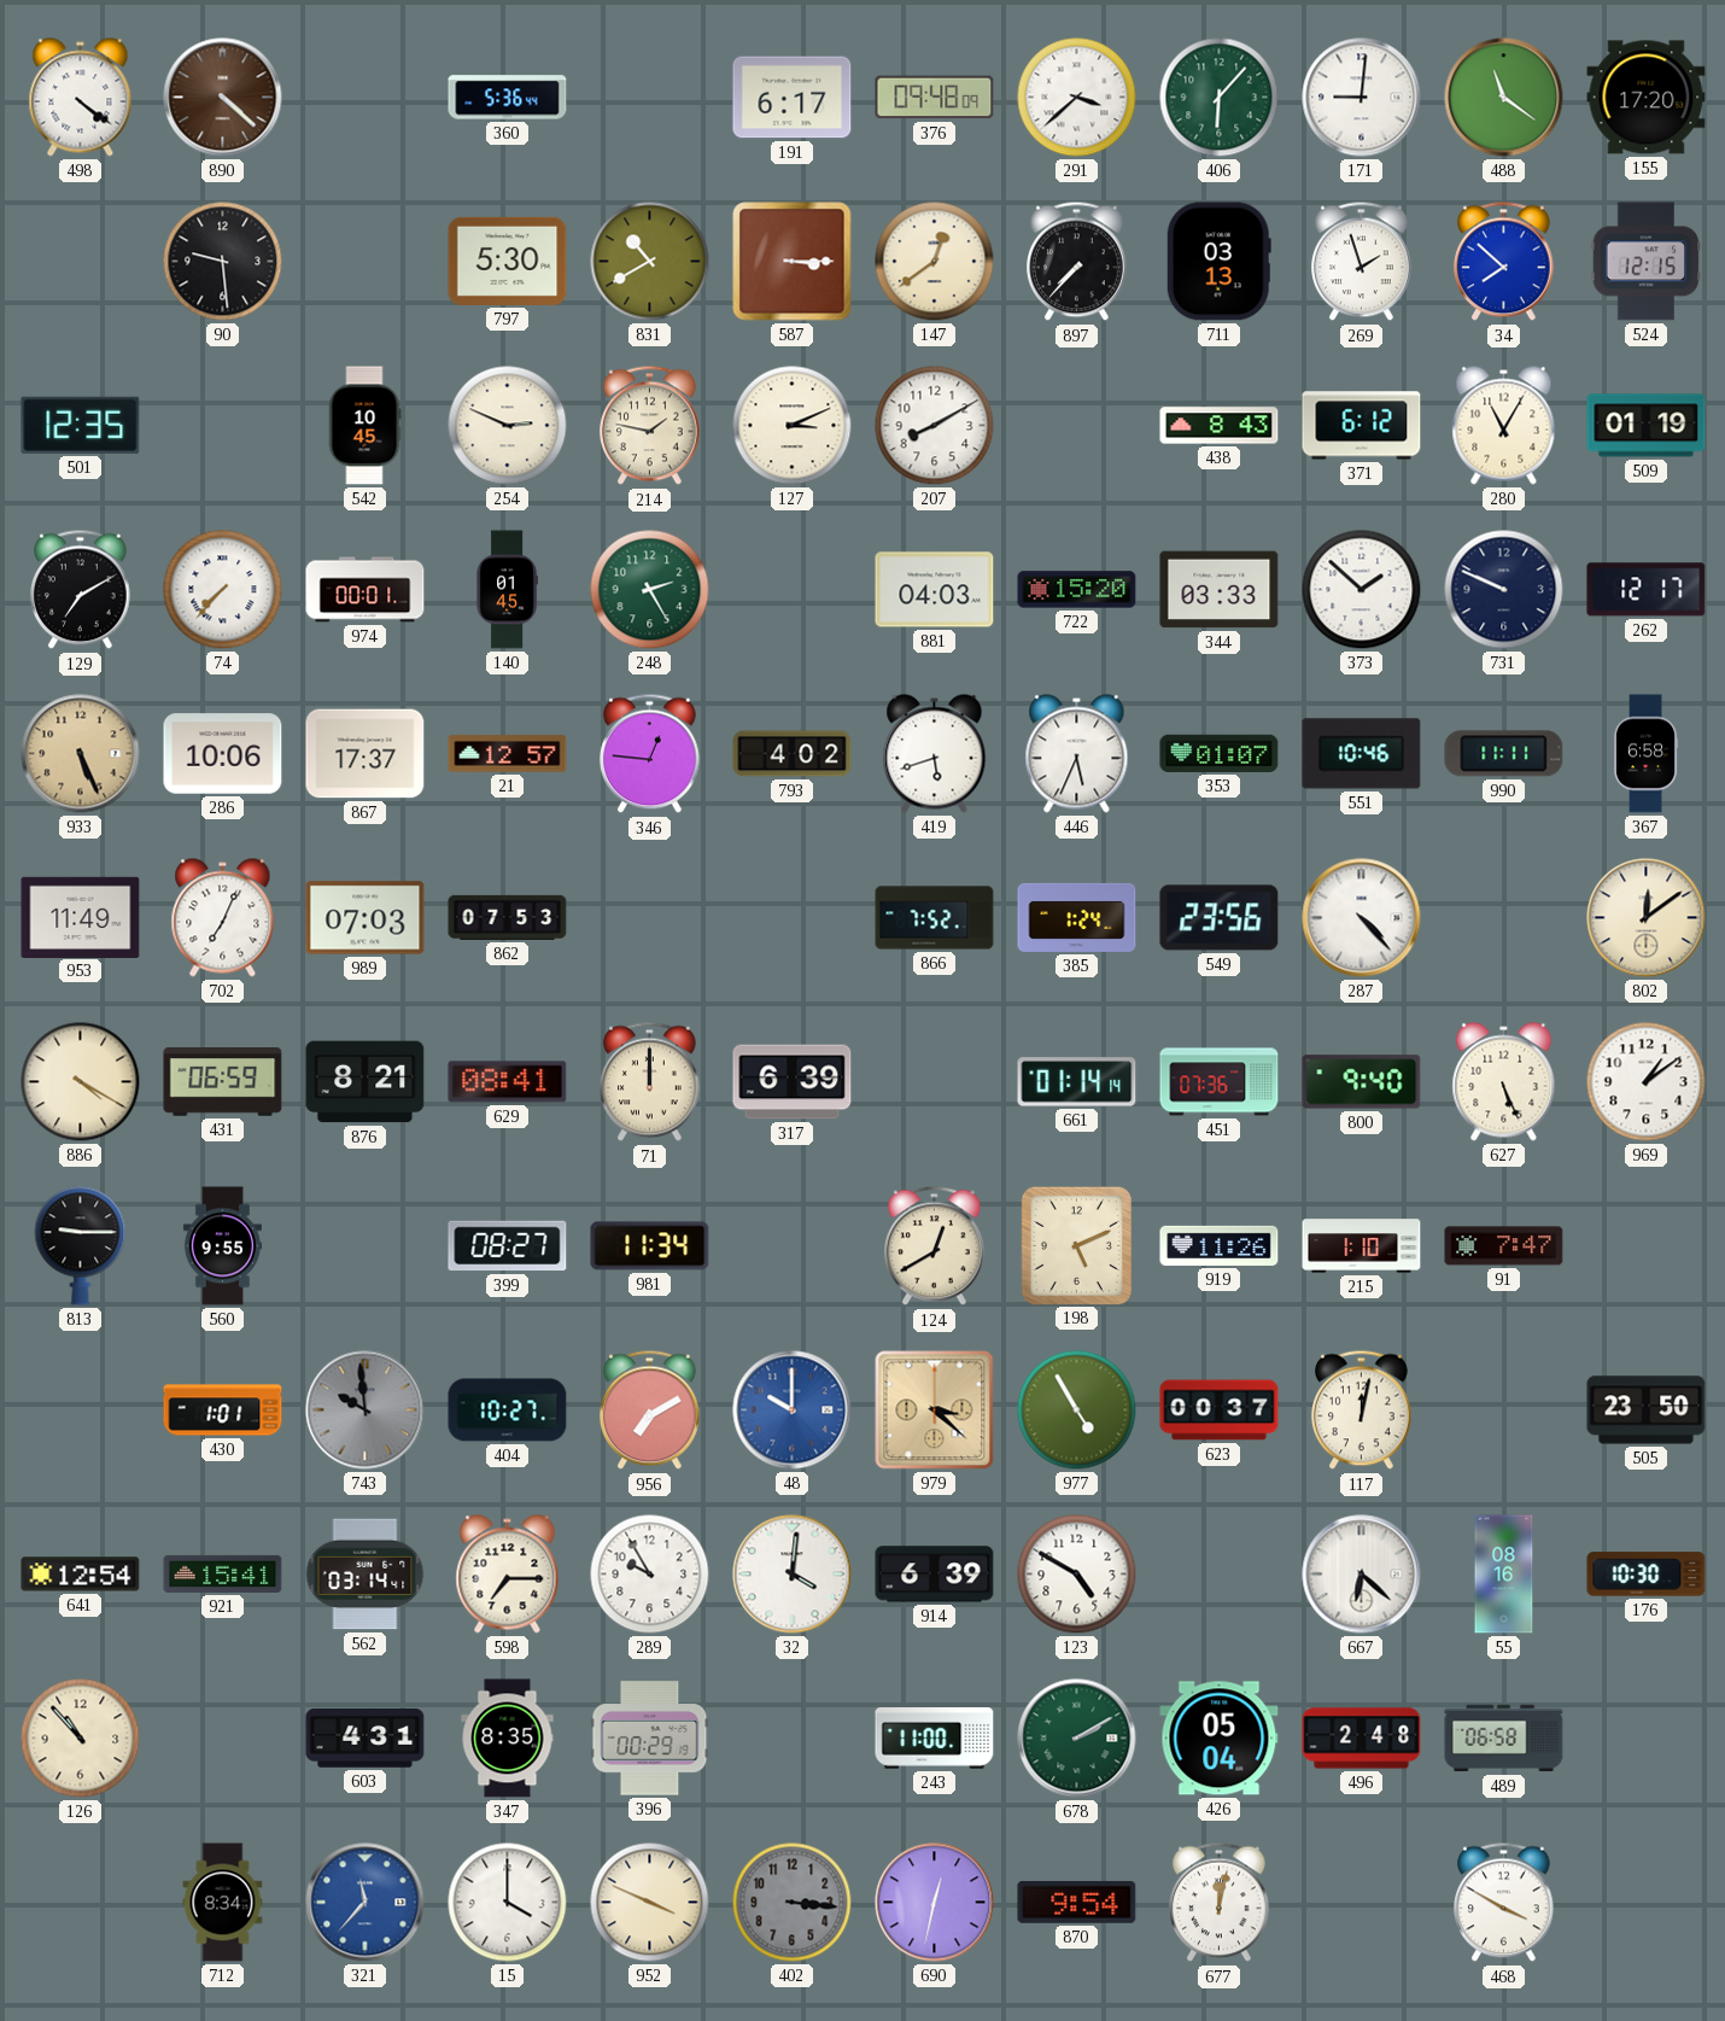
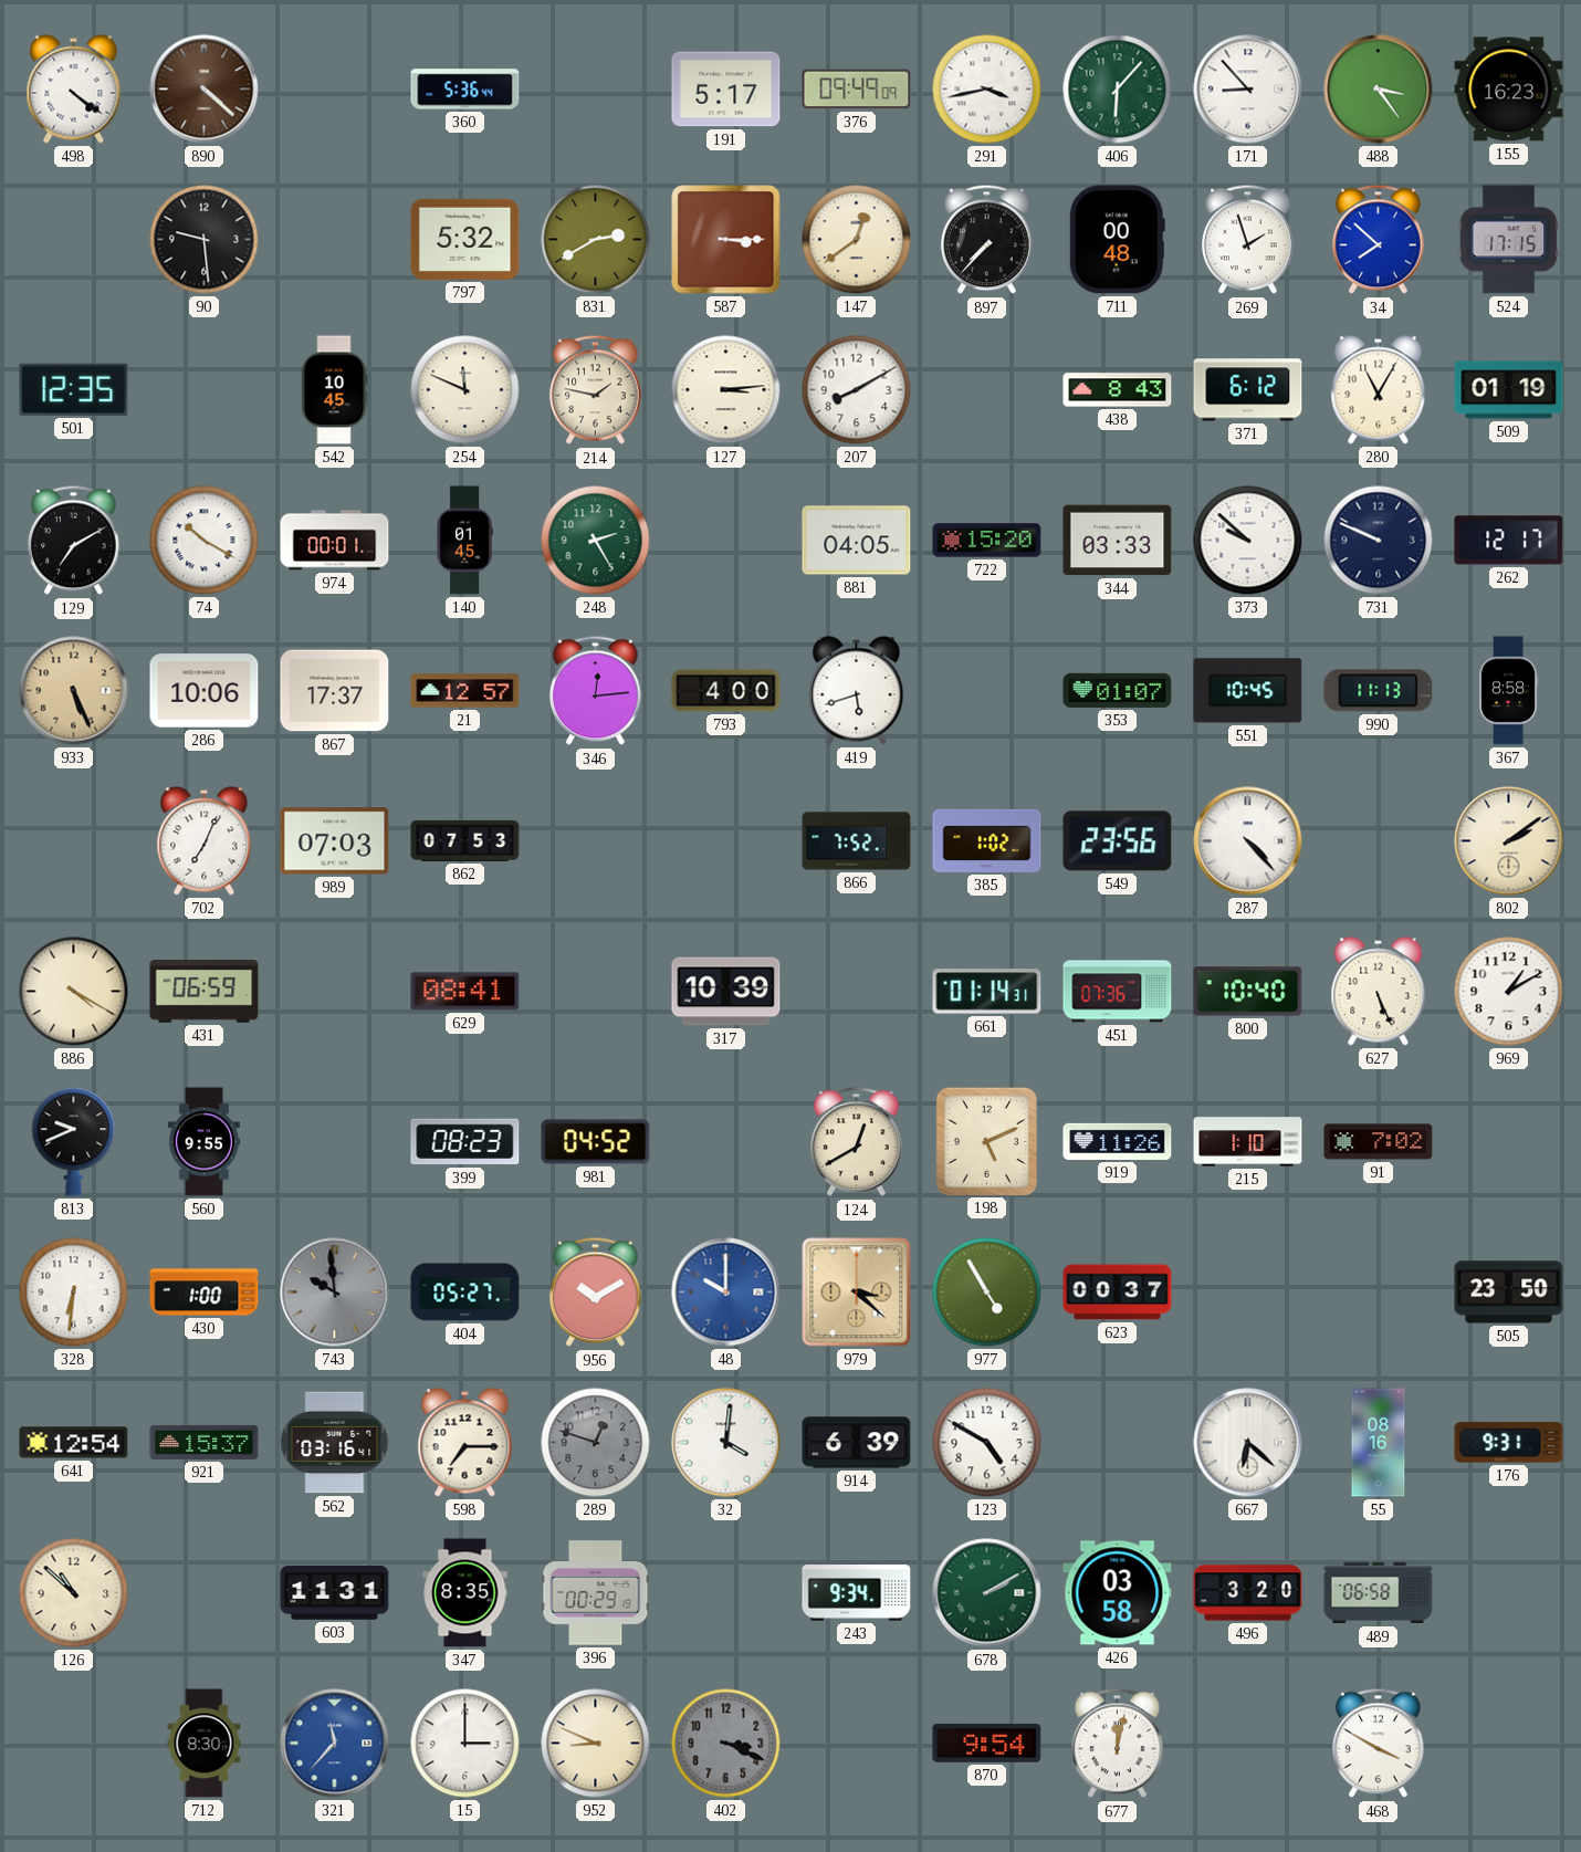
191: 6:17 -> 5:17
376: 09:48 -> 09:49
291: 3:38 -> 3:43
171: 9:01 -> 8:53
488: 11:21 -> 3:24
155: 17:20 -> 16:23
797: 5:30 -> 5:32
831: 10:40 -> 2:40
711: 03:13 -> 00:48
524: 12:15 -> 17:15
254: 2:49 -> 11:49
127: 3:11 -> 3:14
74: 7:37 -> 10:20
881: 04:03 -> 04:05
373: 1:52 -> 9:52
346: 12:46 -> 12:14
793: 4:02 -> 4:00
446: 5:34 -> none
551: 10:46 -> 10:45
990: 11:11 -> 11:13
367: 6:58 -> 8:58
953: 11:49 -> none
385: 1:24 -> 1:02
802: 12:09 -> 2:09
876: 8:21 -> none
71: 12:00 -> none
317: 6:39 -> 10:39
661: 01:14:14 -> 01:14:31
800: 9:40 -> 10:40
969: 1:09 -> 1:10
813: 9:15 -> 9:41
399: 08:27 -> 08:23
981: 11:34 -> 04:52
91: 7:47 -> 7:02
328: none -> 6:31
430: 1:01 -> 1:00
404: 10:27 -> 05:27
956: 7:10 -> 10:10
117: 12:02 -> none
921: 15:41 -> 15:37
562: 03:14 -> 03:16
289: 9:55 -> 12:48
289 dial: white -> grey
176: 10:30 -> 9:31
126: 10:53 -> 10:52
603: 4:31 -> 11:31
243: 11:00 -> 9:34
426: 05:04 -> 03:58
496: 2:48 -> 3:20
712: 8:34 -> 8:30
15: 4:00 -> 3:00
952: 3:49 -> 8:49
402: 3:16 -> 3:19
690: 12:32 -> none
